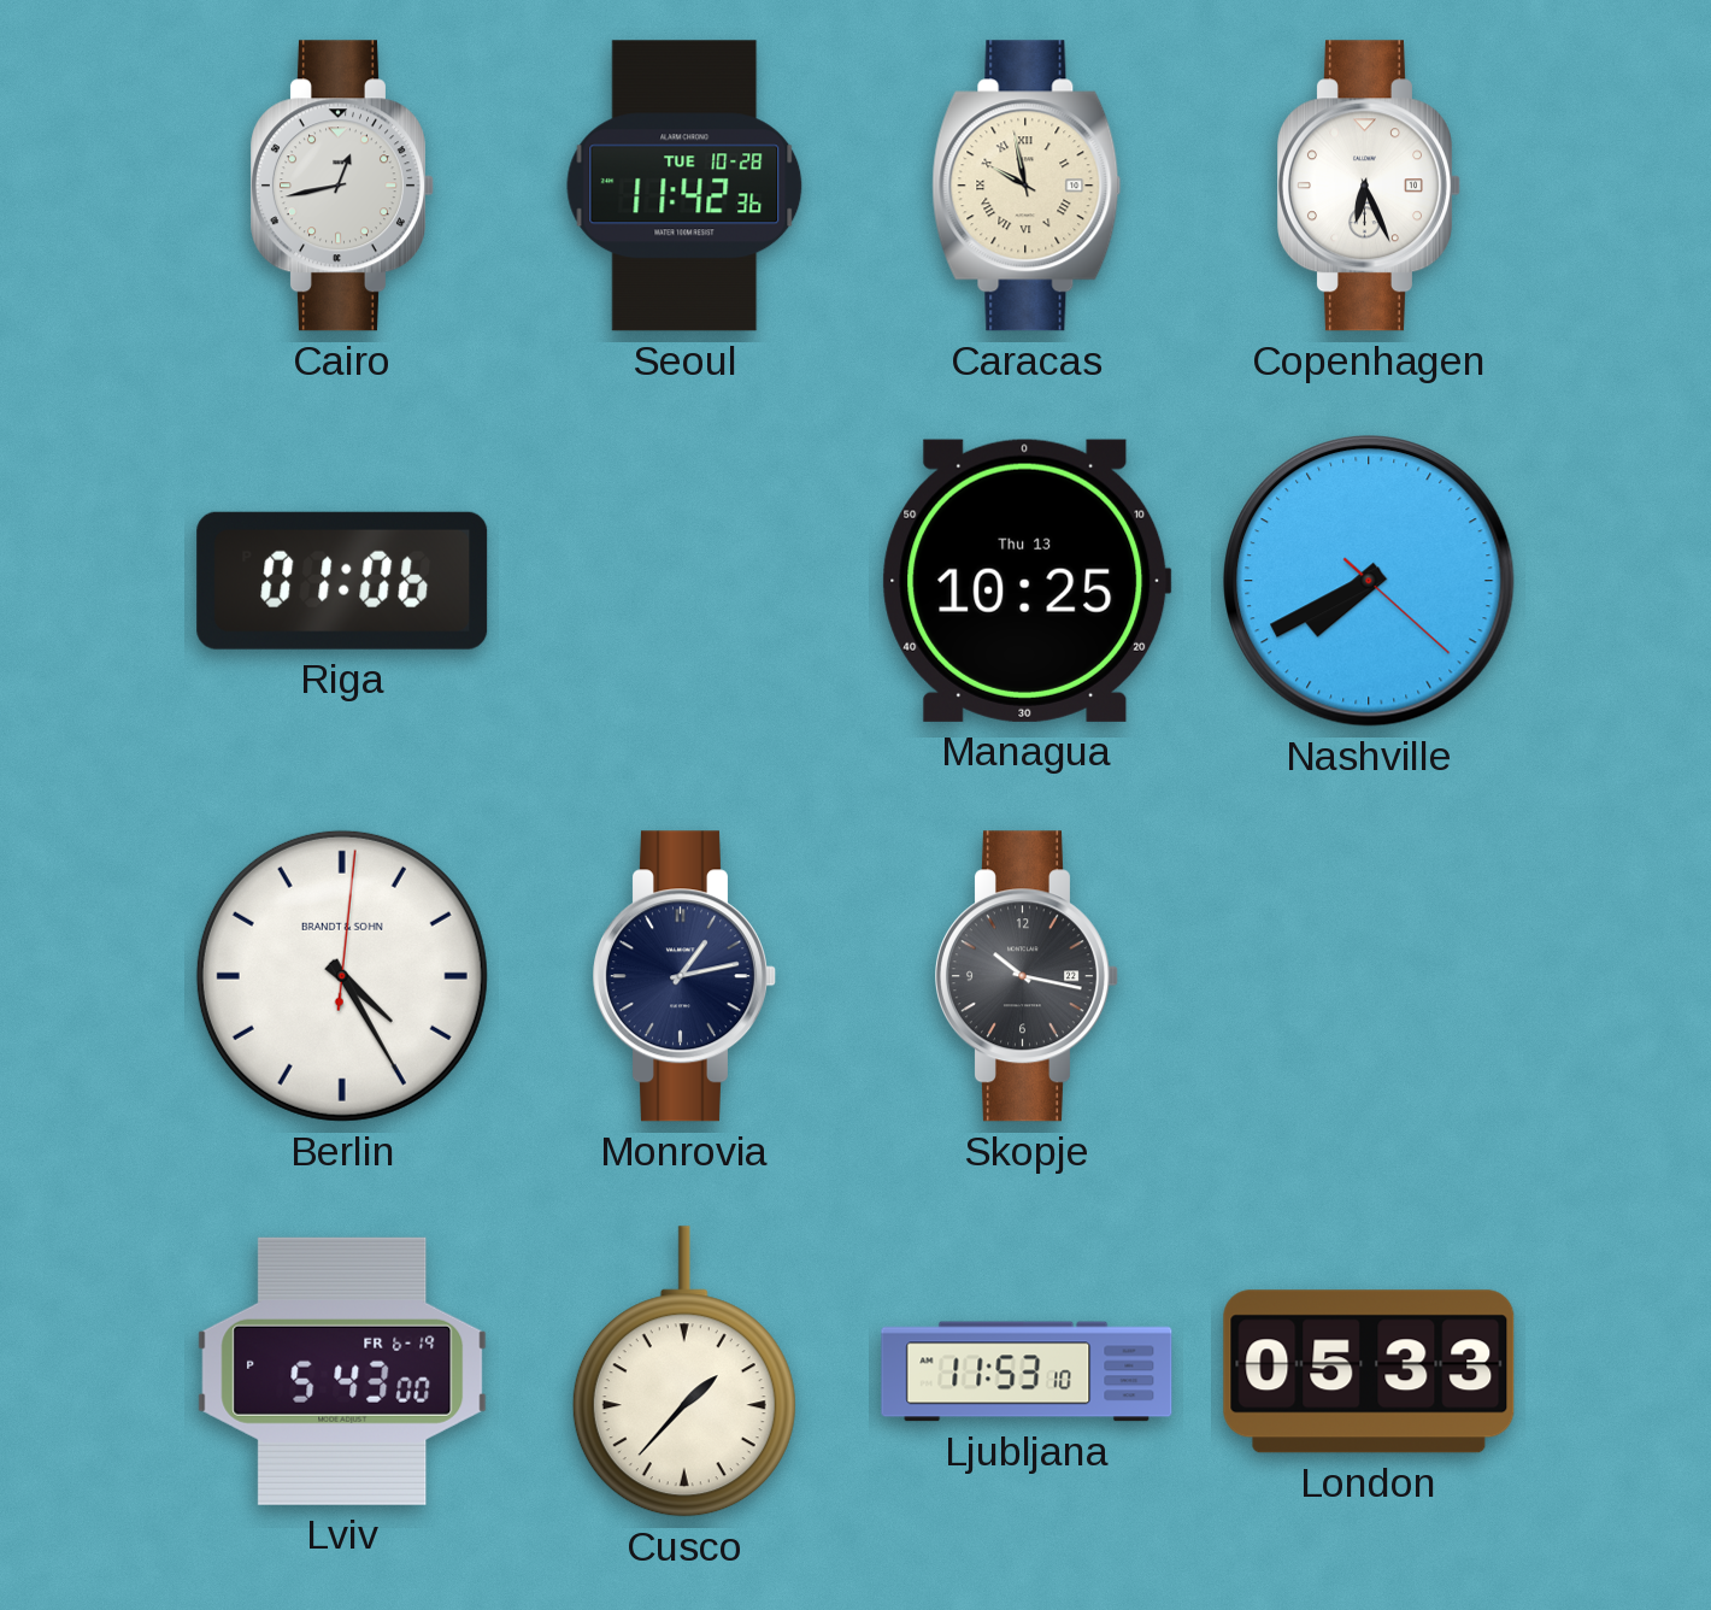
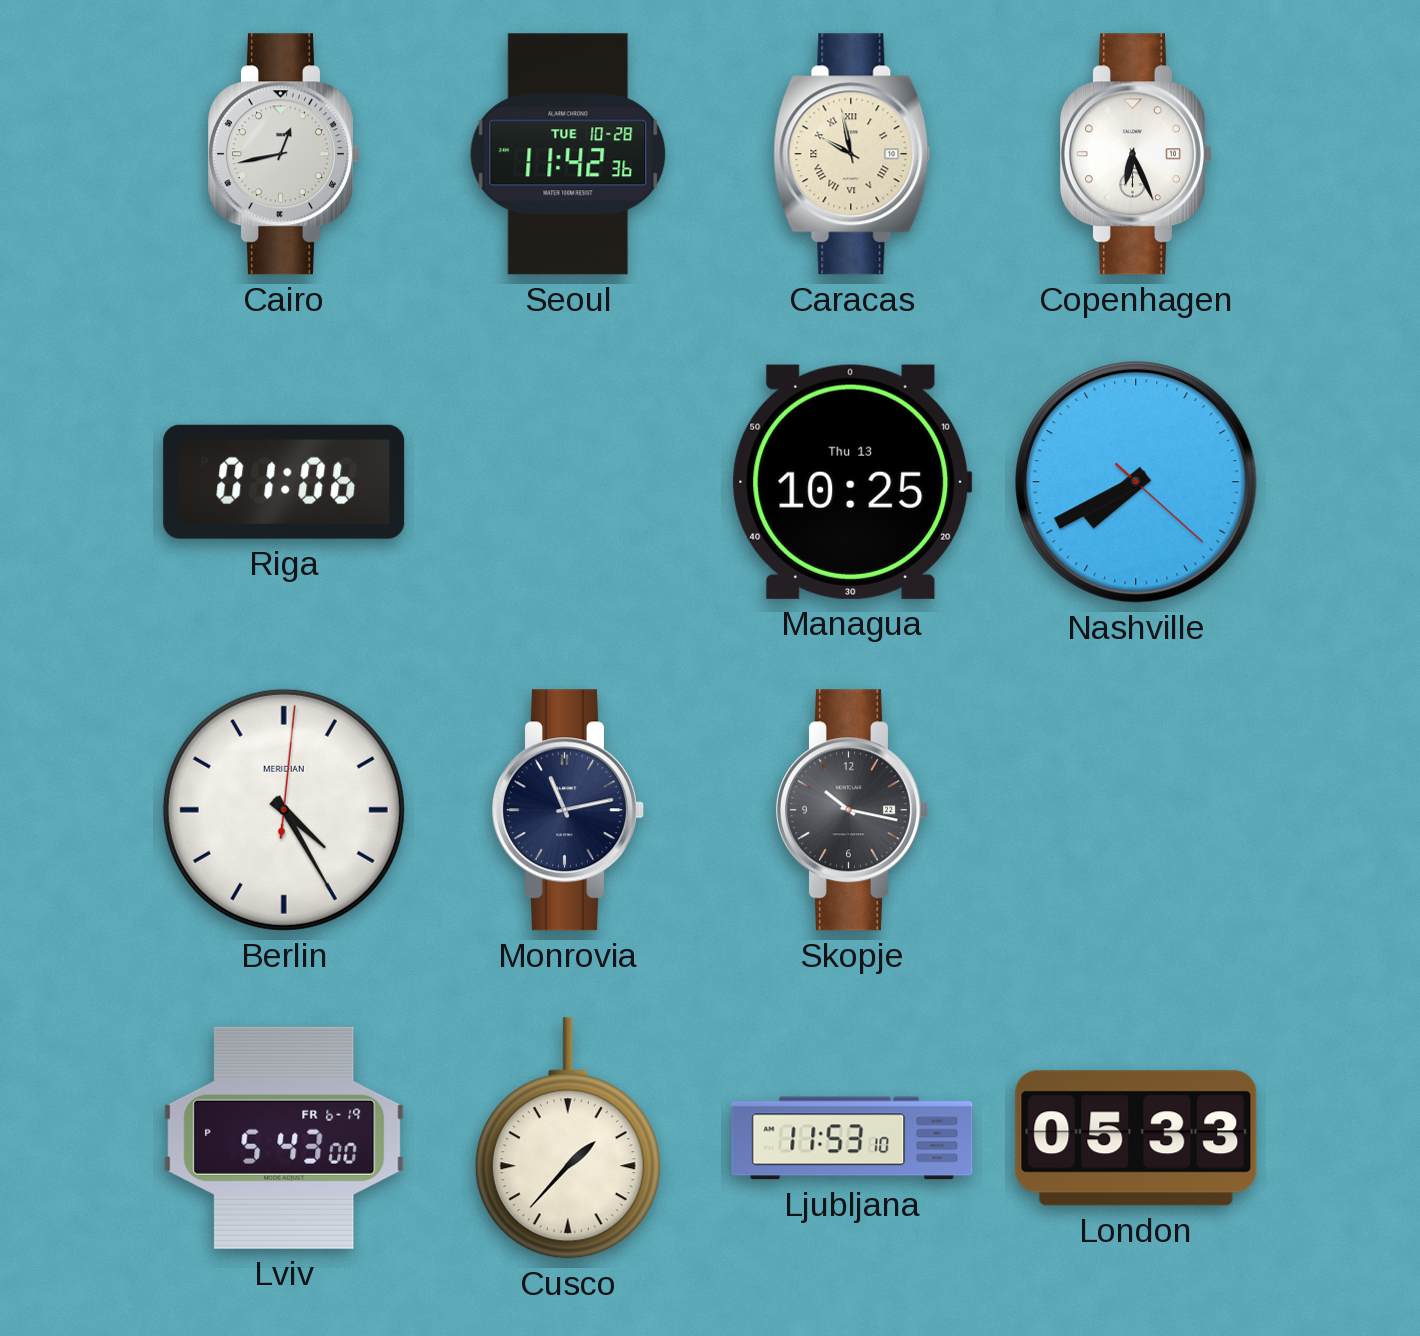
Berlin brand: BRANDT & SOHN -> MERIDIAN
Monrovia: 1:13 -> 11:13
